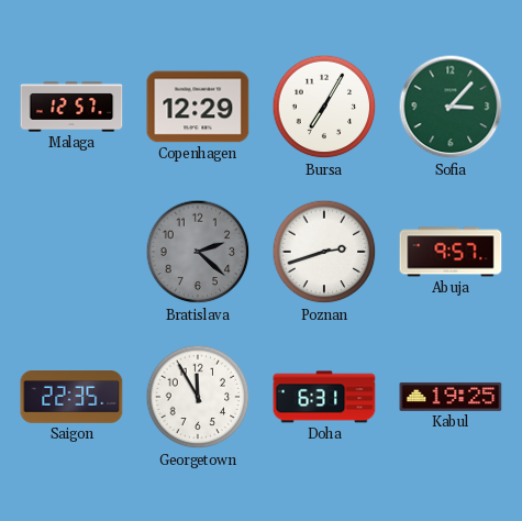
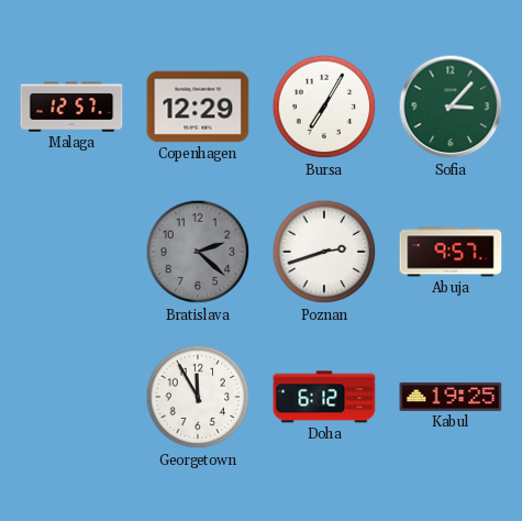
Saigon: 22:35 -> none
Doha: 6:31 -> 6:12
